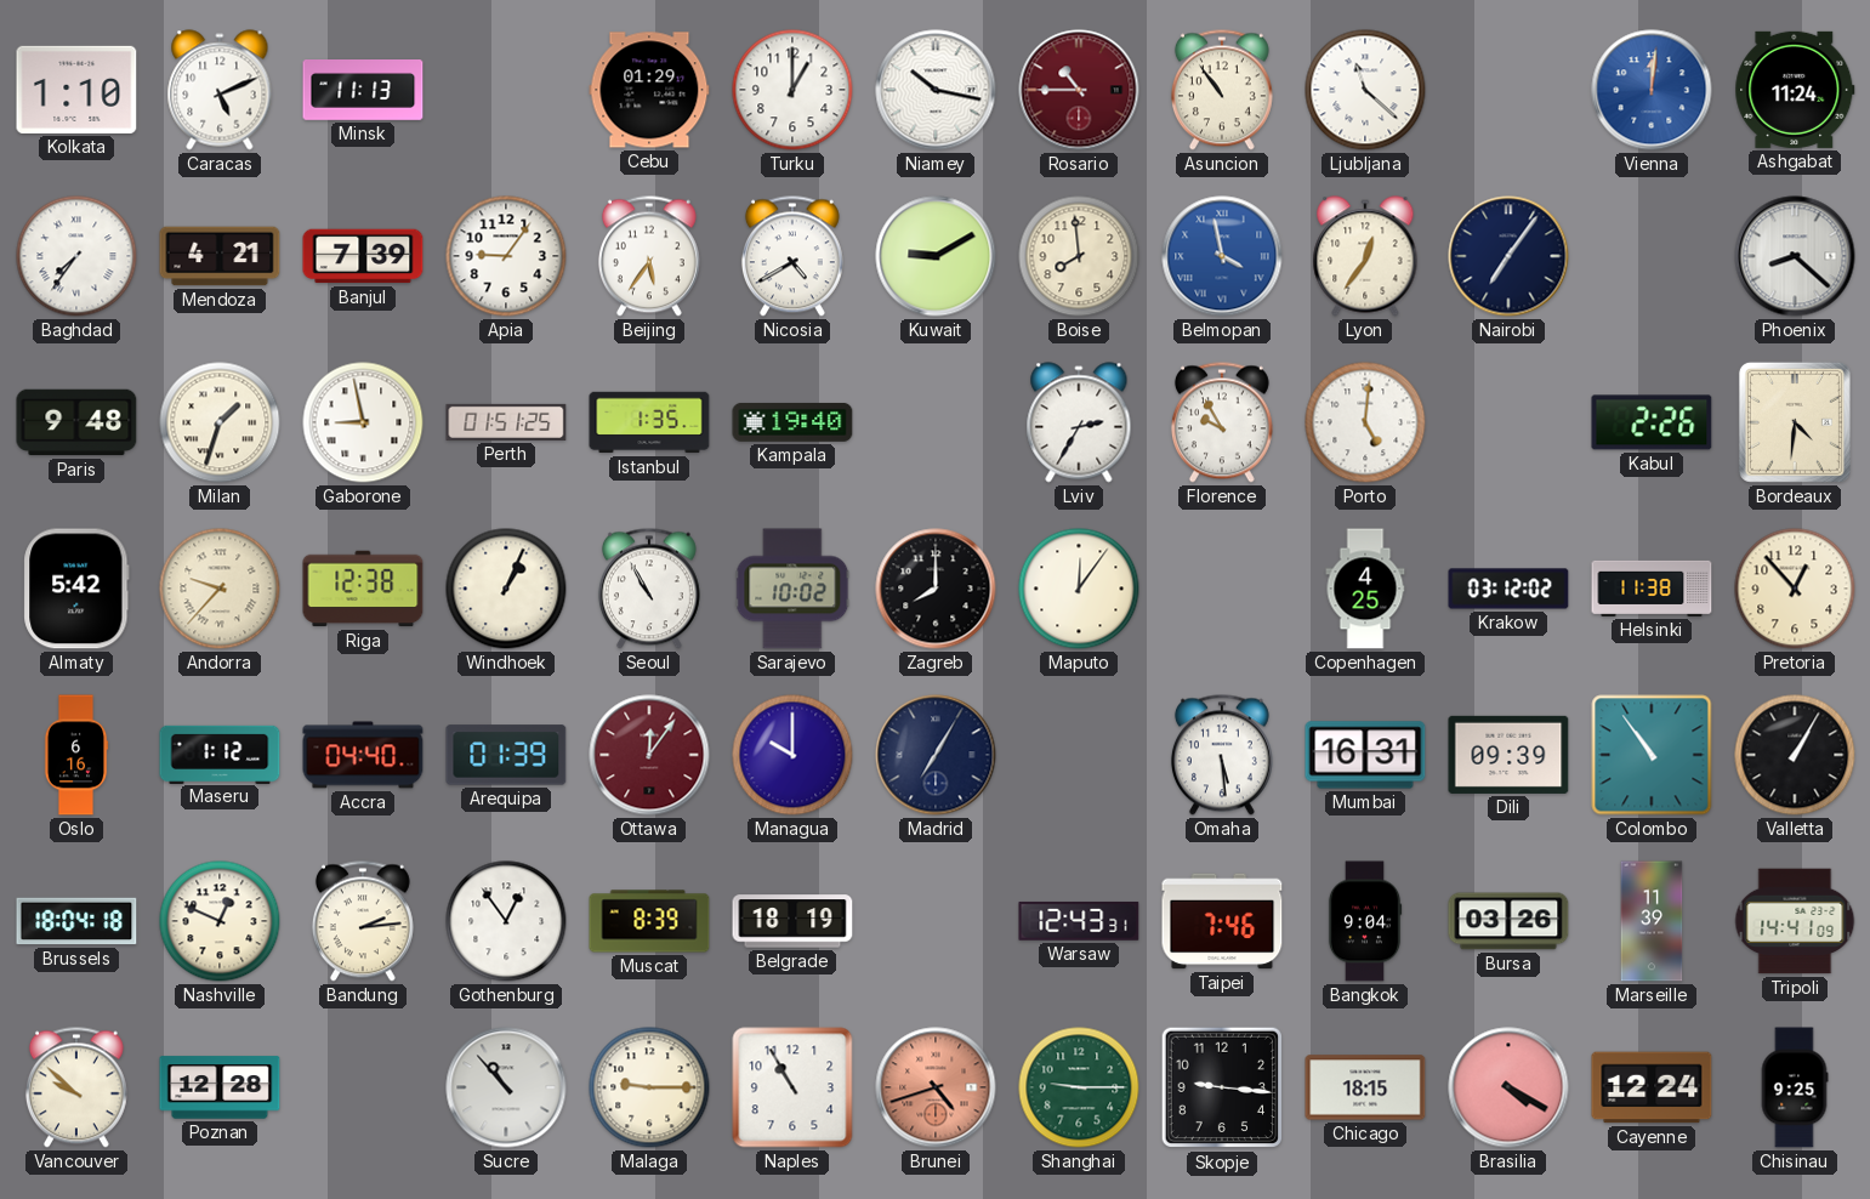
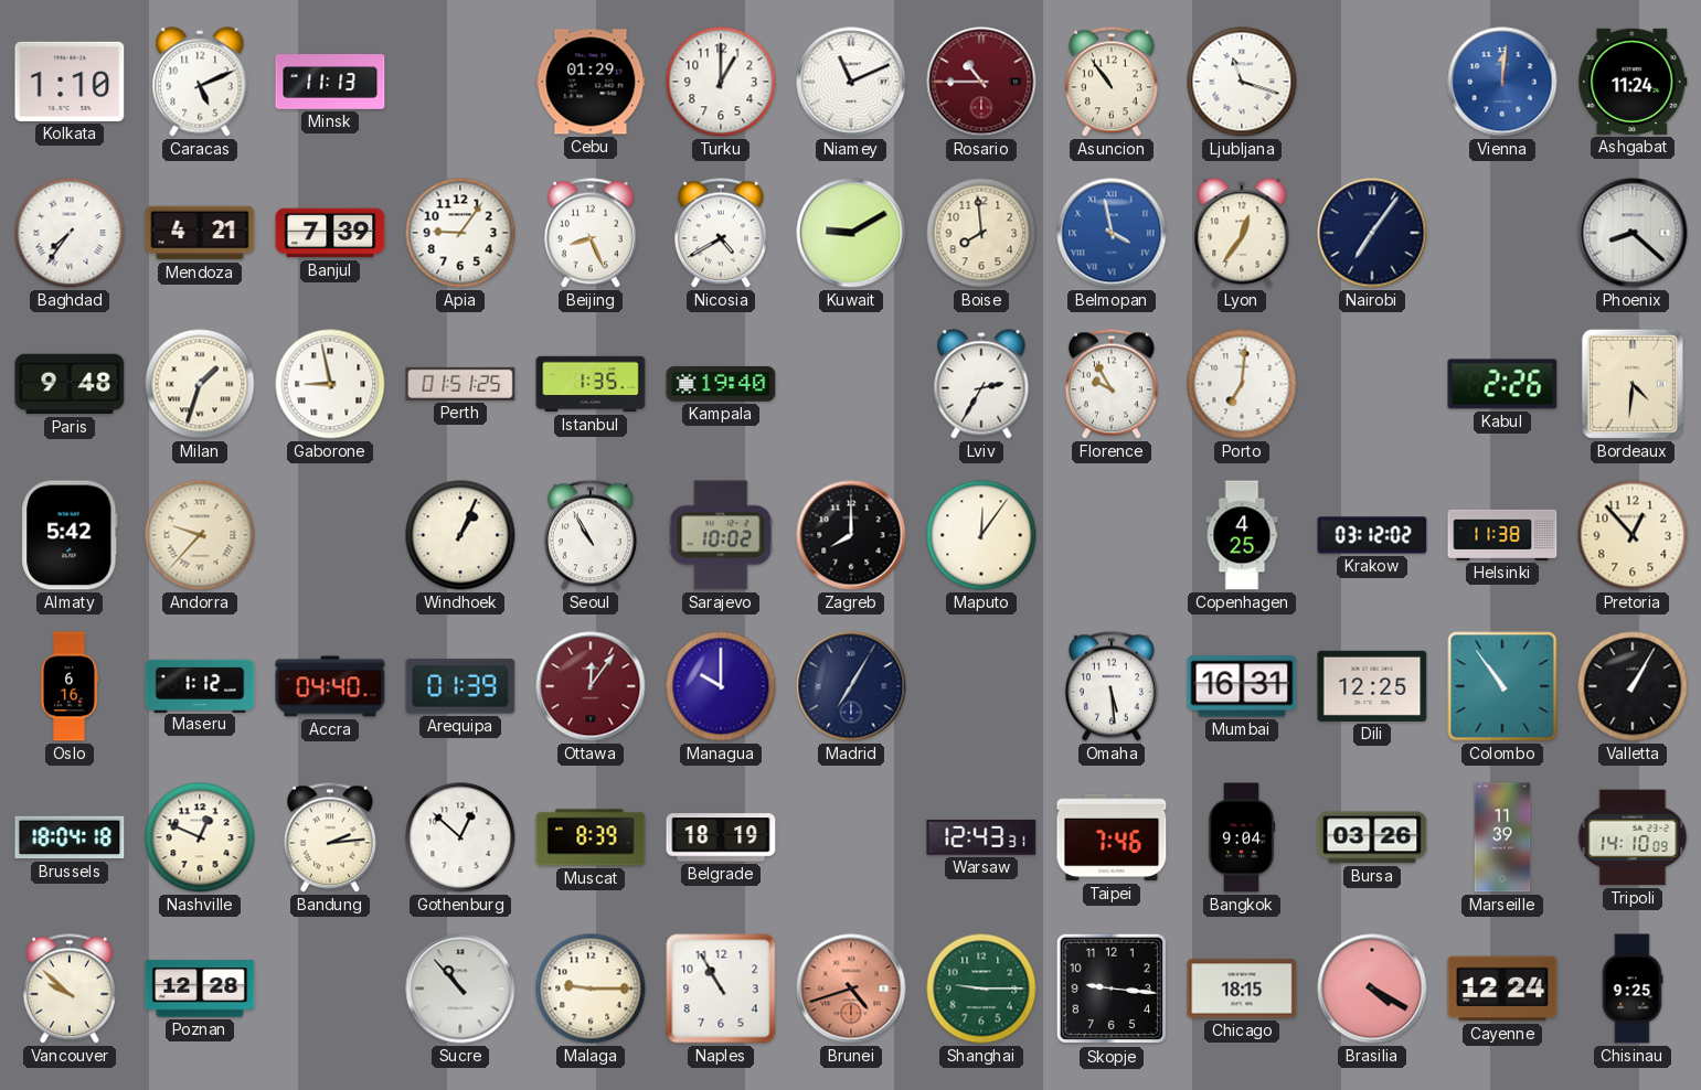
Niamey: 10:17 -> 11:11
Ljubljana: 11:22 -> 11:18
Beijing: 5:36 -> 8:26
Porto: 5:01 -> 7:01
Riga: 12:38 -> none
Dili: 09:39 -> 12:25
Gothenburg: 12:54 -> 12:52
Tripoli: 14:41 -> 14:10
